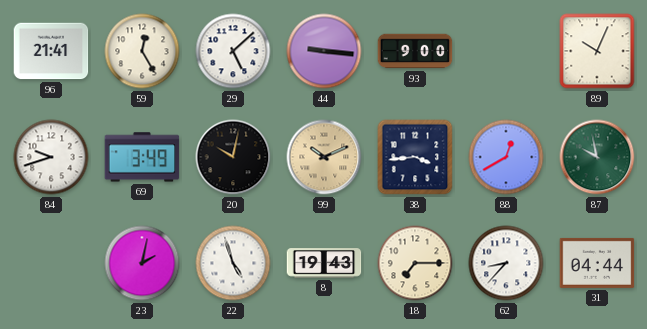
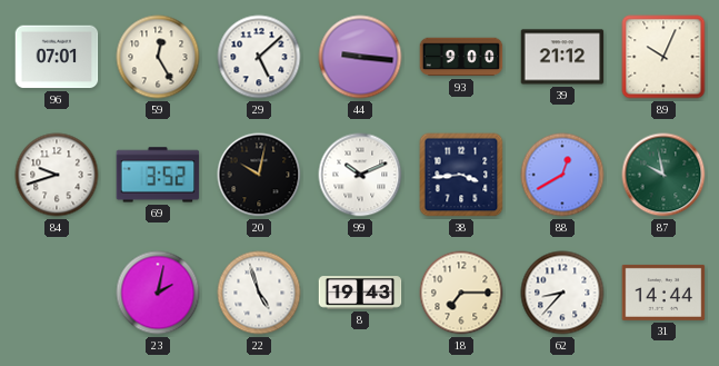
96: 21:41 -> 07:01
39: none -> 21:12
69: 3:49 -> 3:52
99 dial: champagne -> white
31: 04:44 -> 14:44
